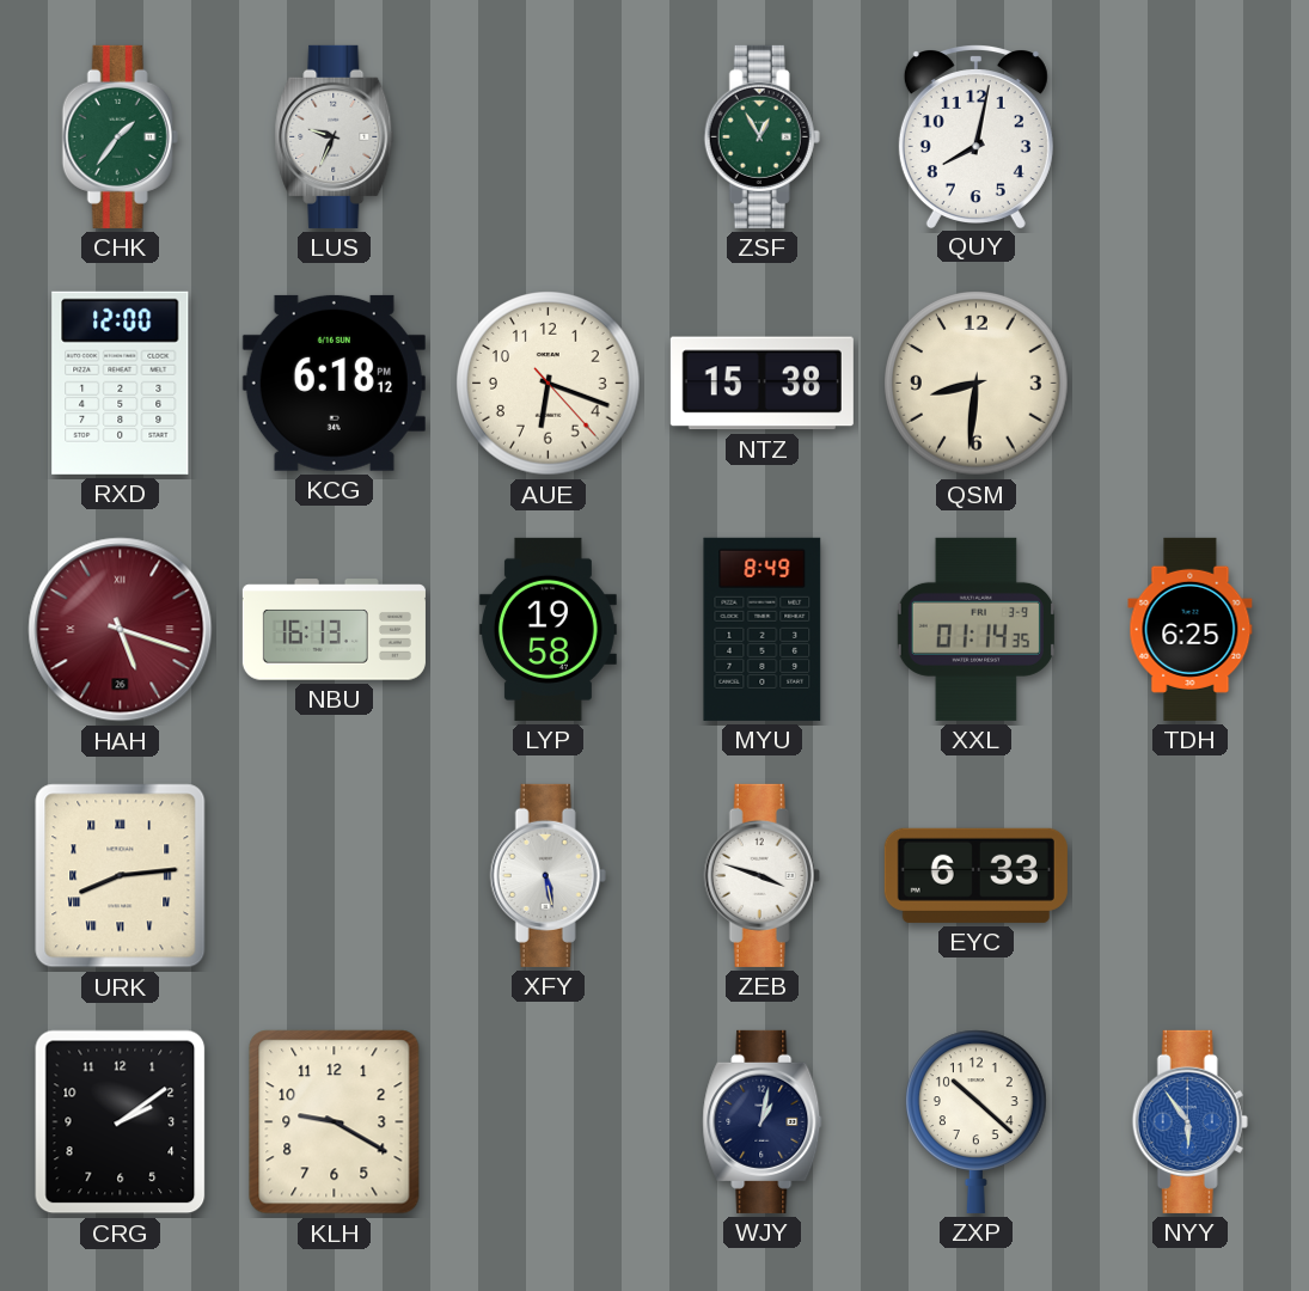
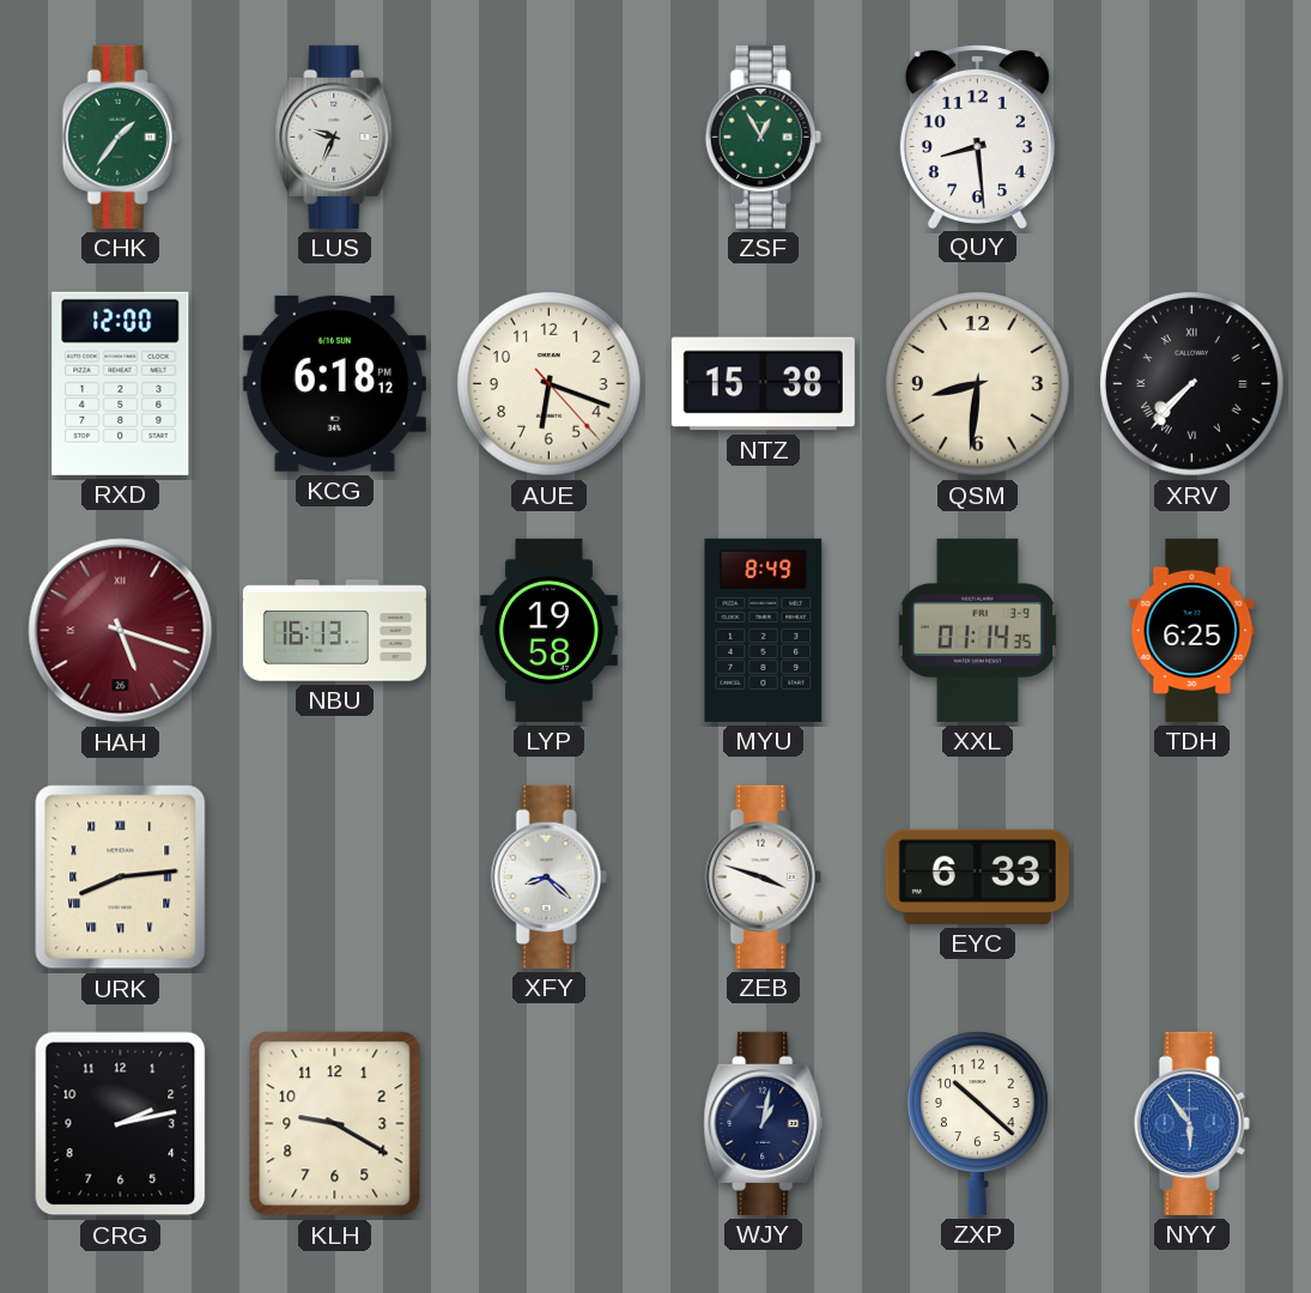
QUY: 8:02 -> 8:29
XRV: none -> 7:37
XFY: 5:28 -> 8:22
CRG: 2:09 -> 2:13
